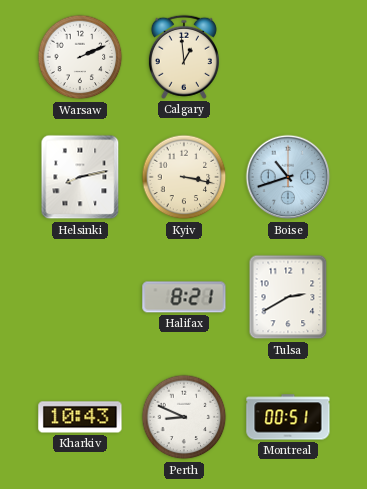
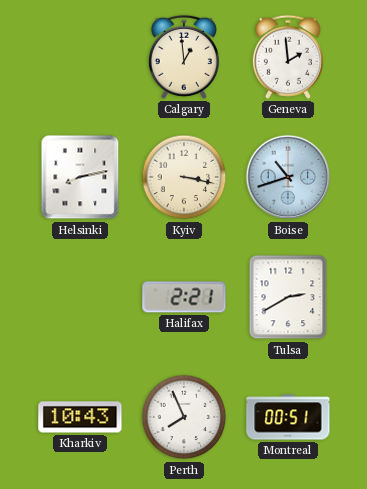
Warsaw: 2:11 -> none
Geneva: none -> 1:59
Halifax: 8:21 -> 2:21
Perth: 8:49 -> 7:56
